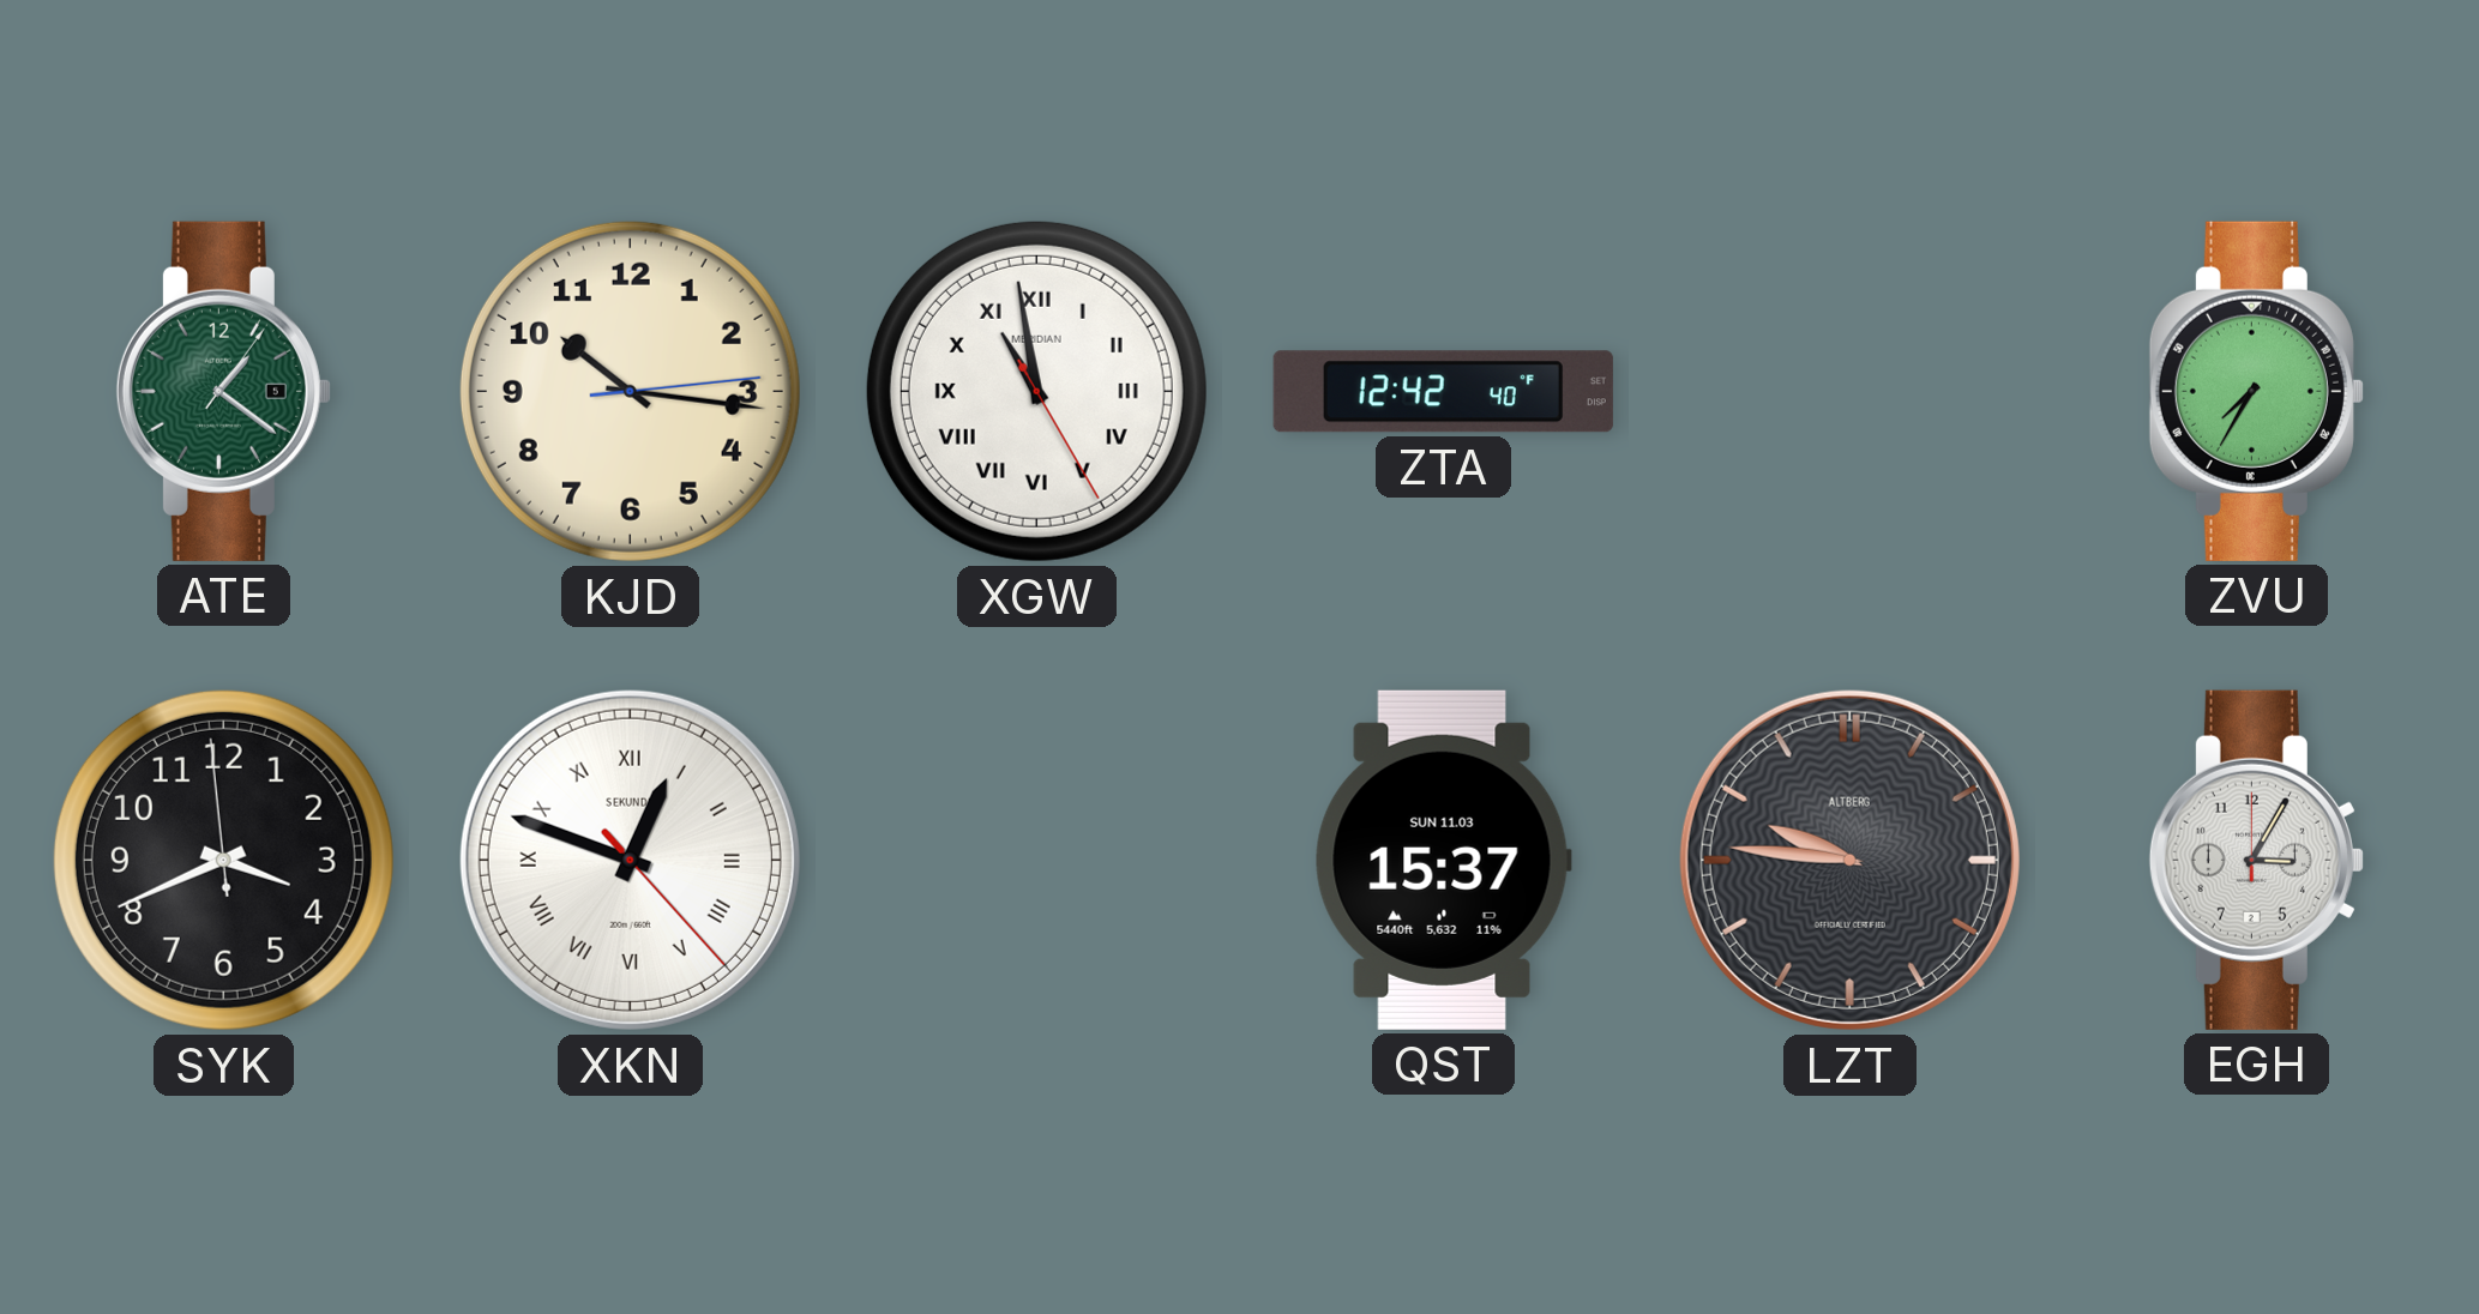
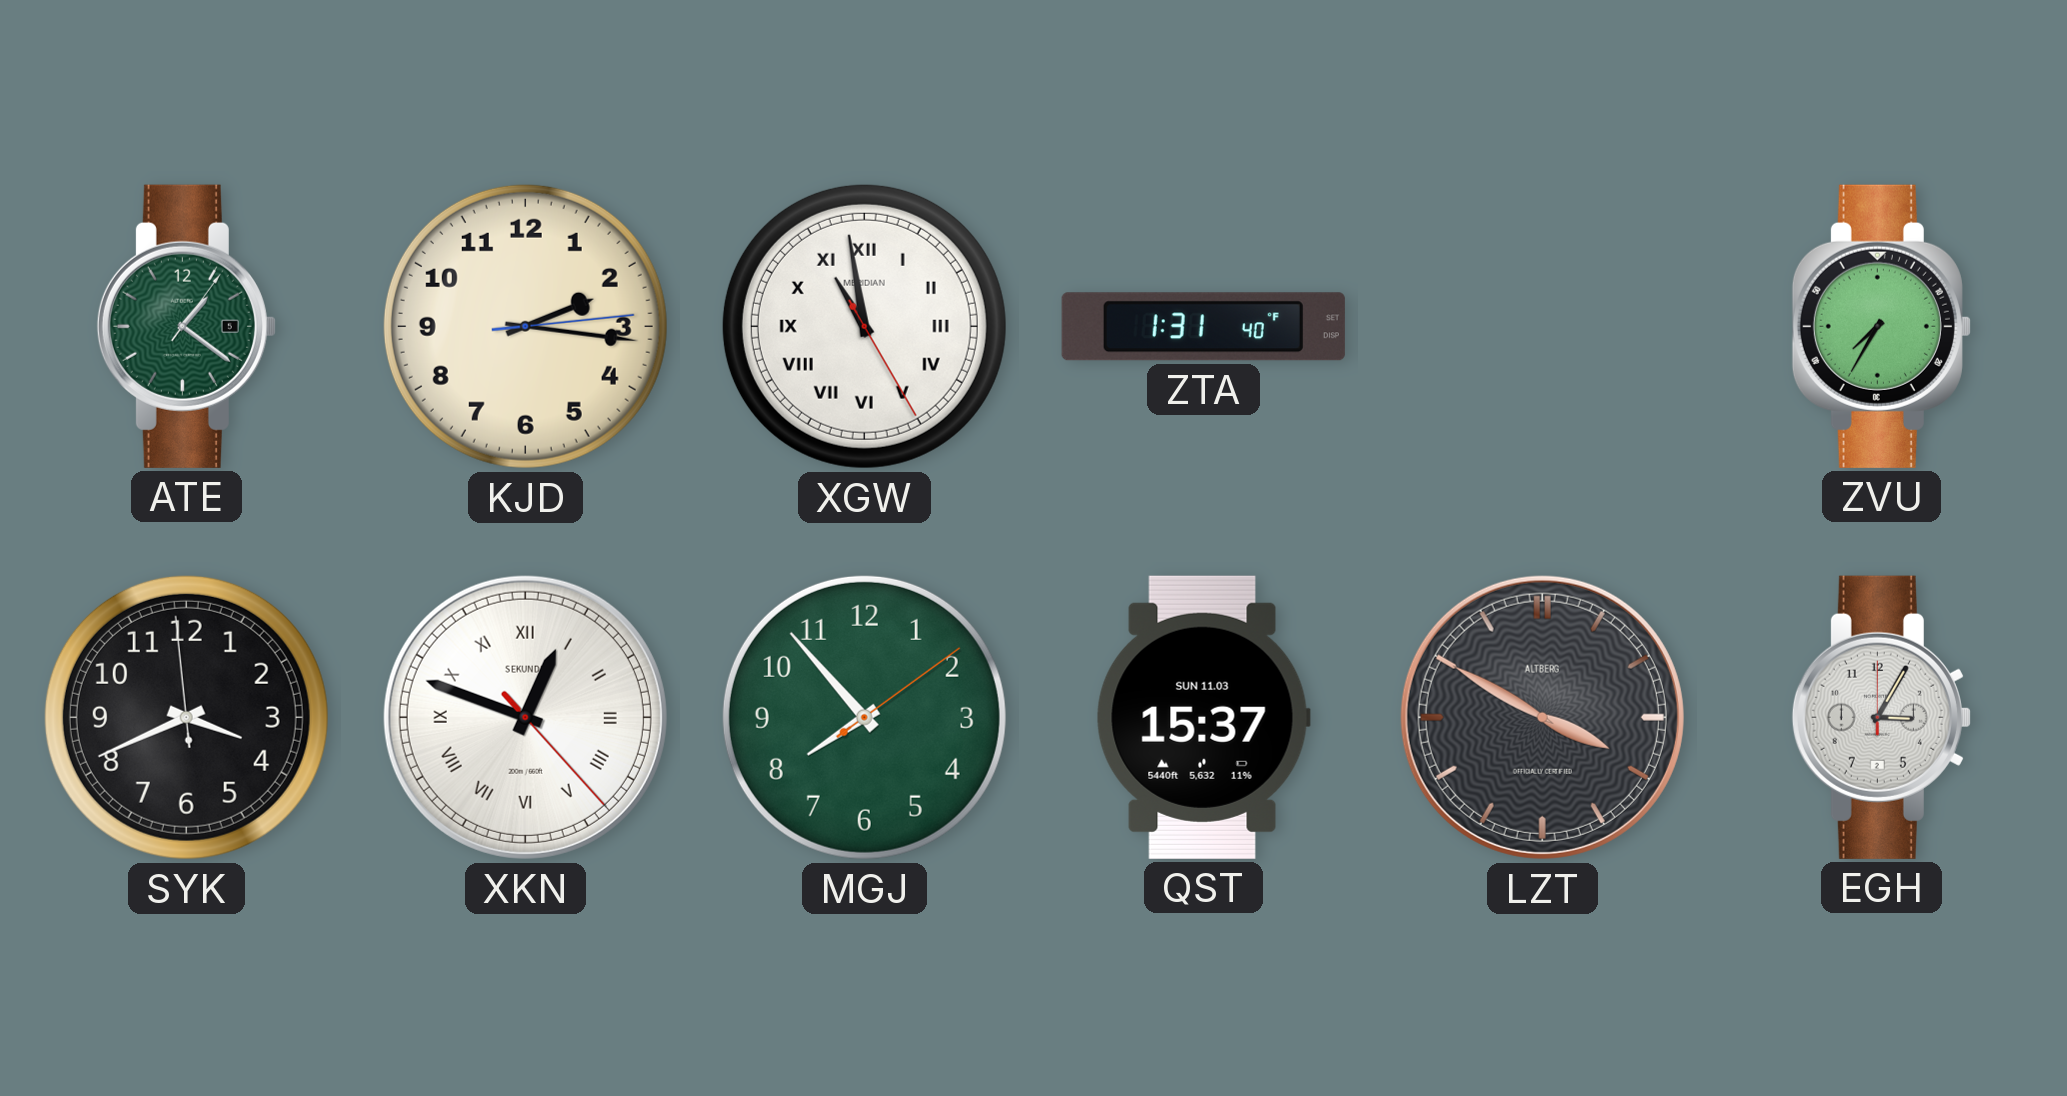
KJD: 10:16 -> 2:16
ZTA: 12:42 -> 1:31
MGJ: none -> 7:53
LZT: 9:46 -> 3:50
